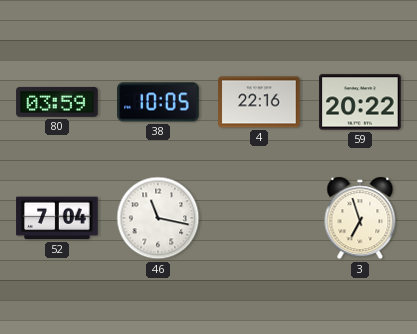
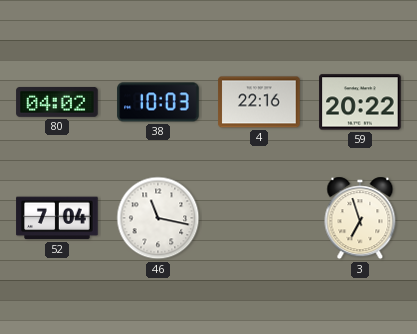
80: 03:59 -> 04:02
38: 10:05 -> 10:03
